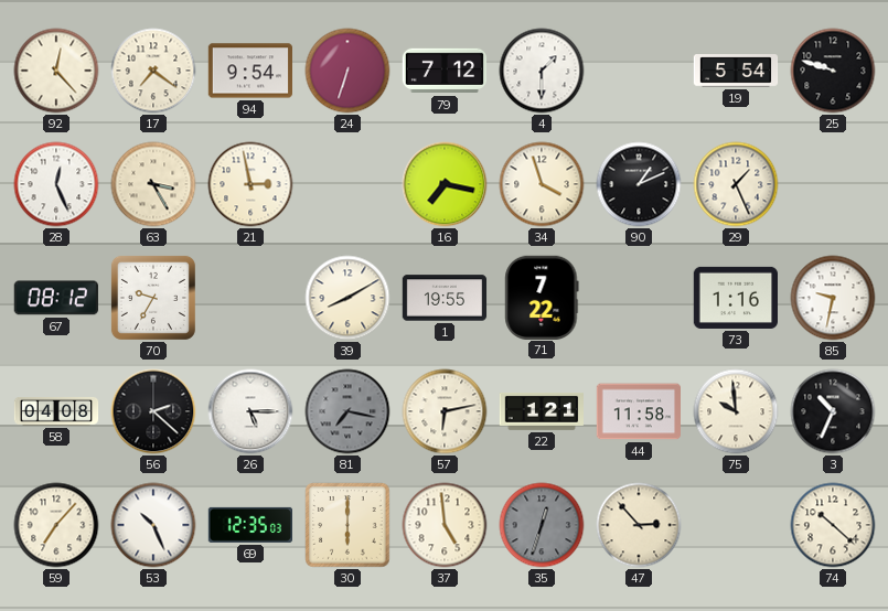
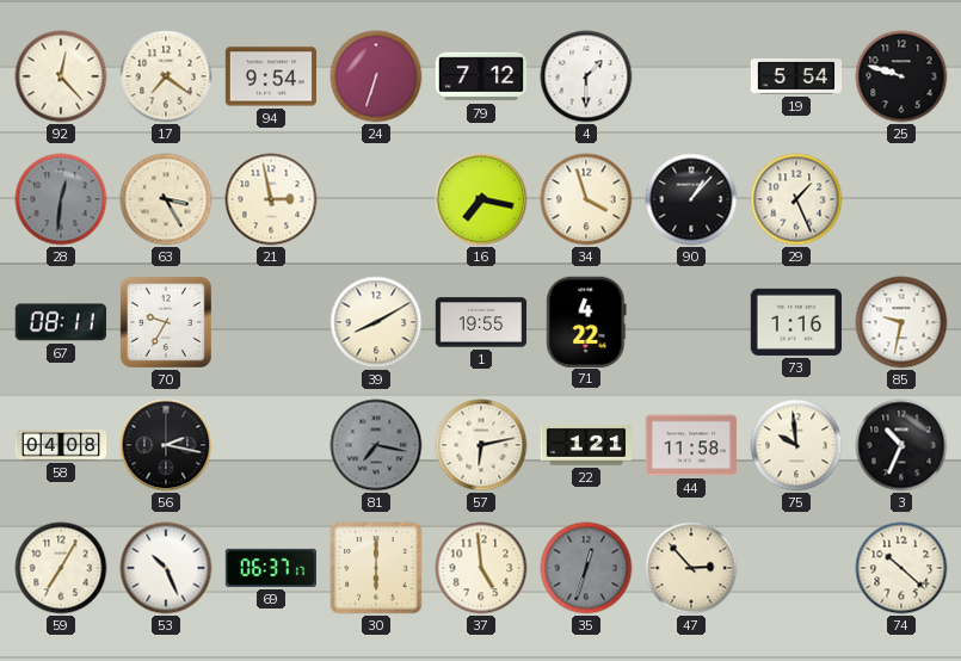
28: 12:26 -> 12:31
28 dial: white -> grey
90: 1:11 -> 1:07
67: 08:12 -> 08:11
71: 7:22 -> 4:22
56: 2:22 -> 2:17
26: 5:15 -> none
59: 7:07 -> 7:05
69: 12:35 -> 06:37
